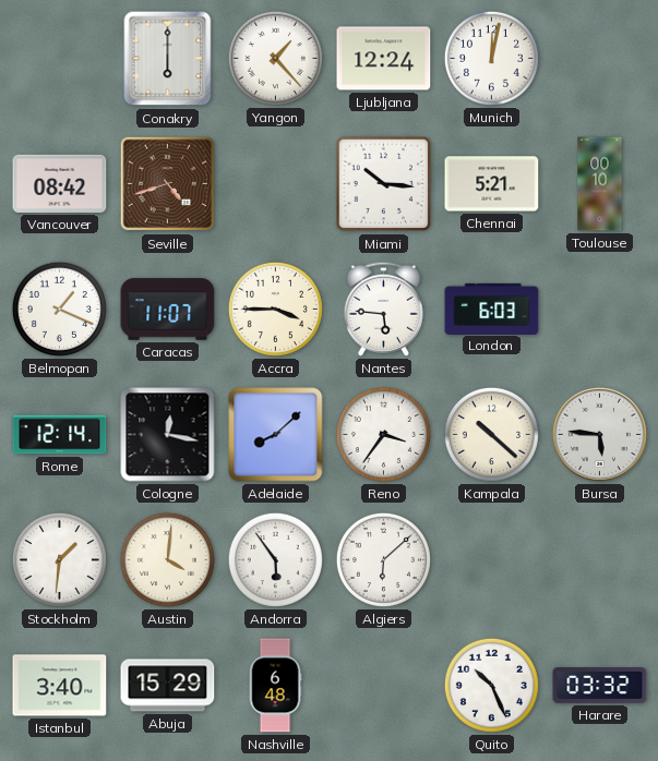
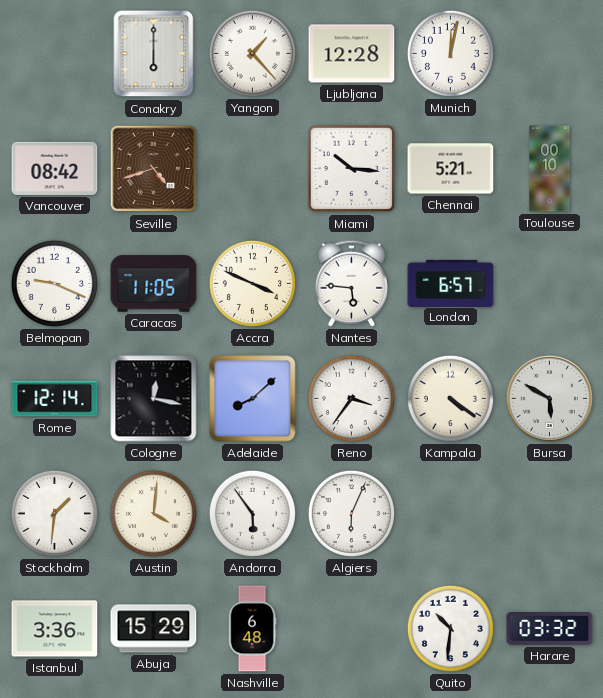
Ljubljana: 12:24 -> 12:28
Belmopan: 1:19 -> 9:19
Caracas: 11:07 -> 11:05
Accra: 3:45 -> 3:49
London: 6:03 -> 6:57
Kampala: 10:22 -> 4:21
Bursa: 5:46 -> 5:50
Algiers: 6:08 -> 6:04
Istanbul: 3:40 -> 3:36
Quito: 10:26 -> 10:31
